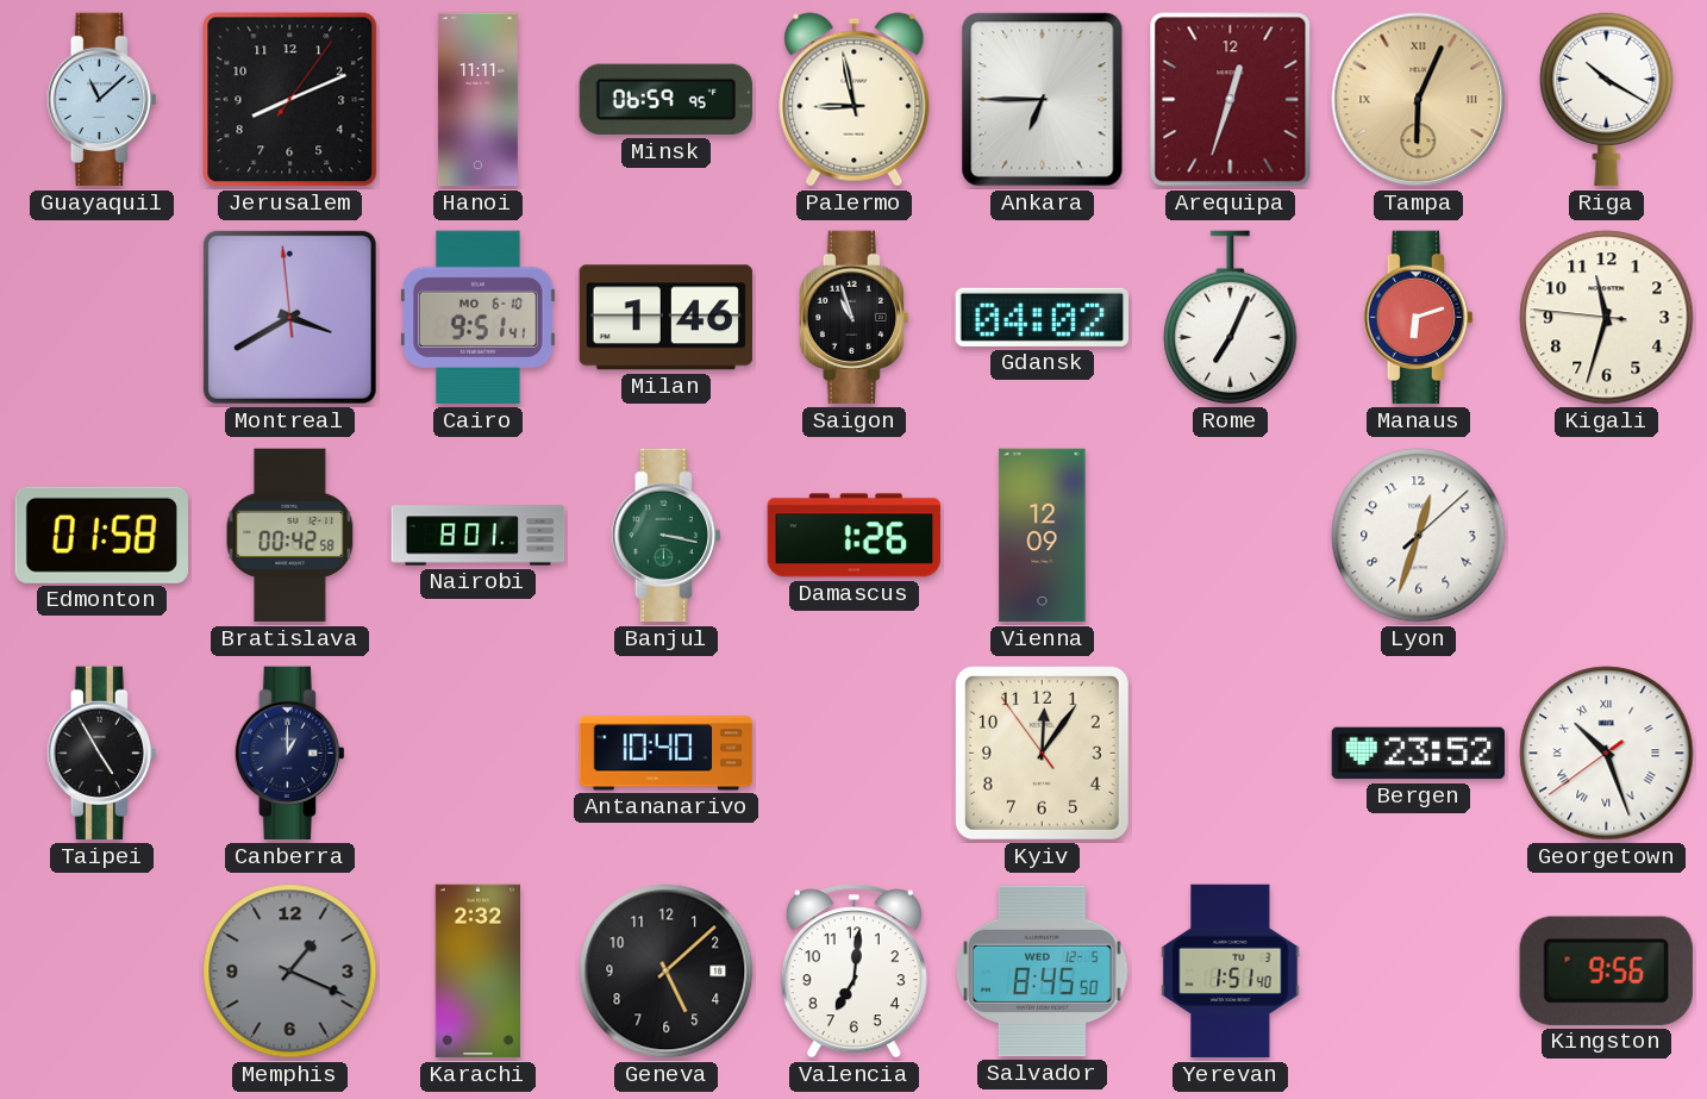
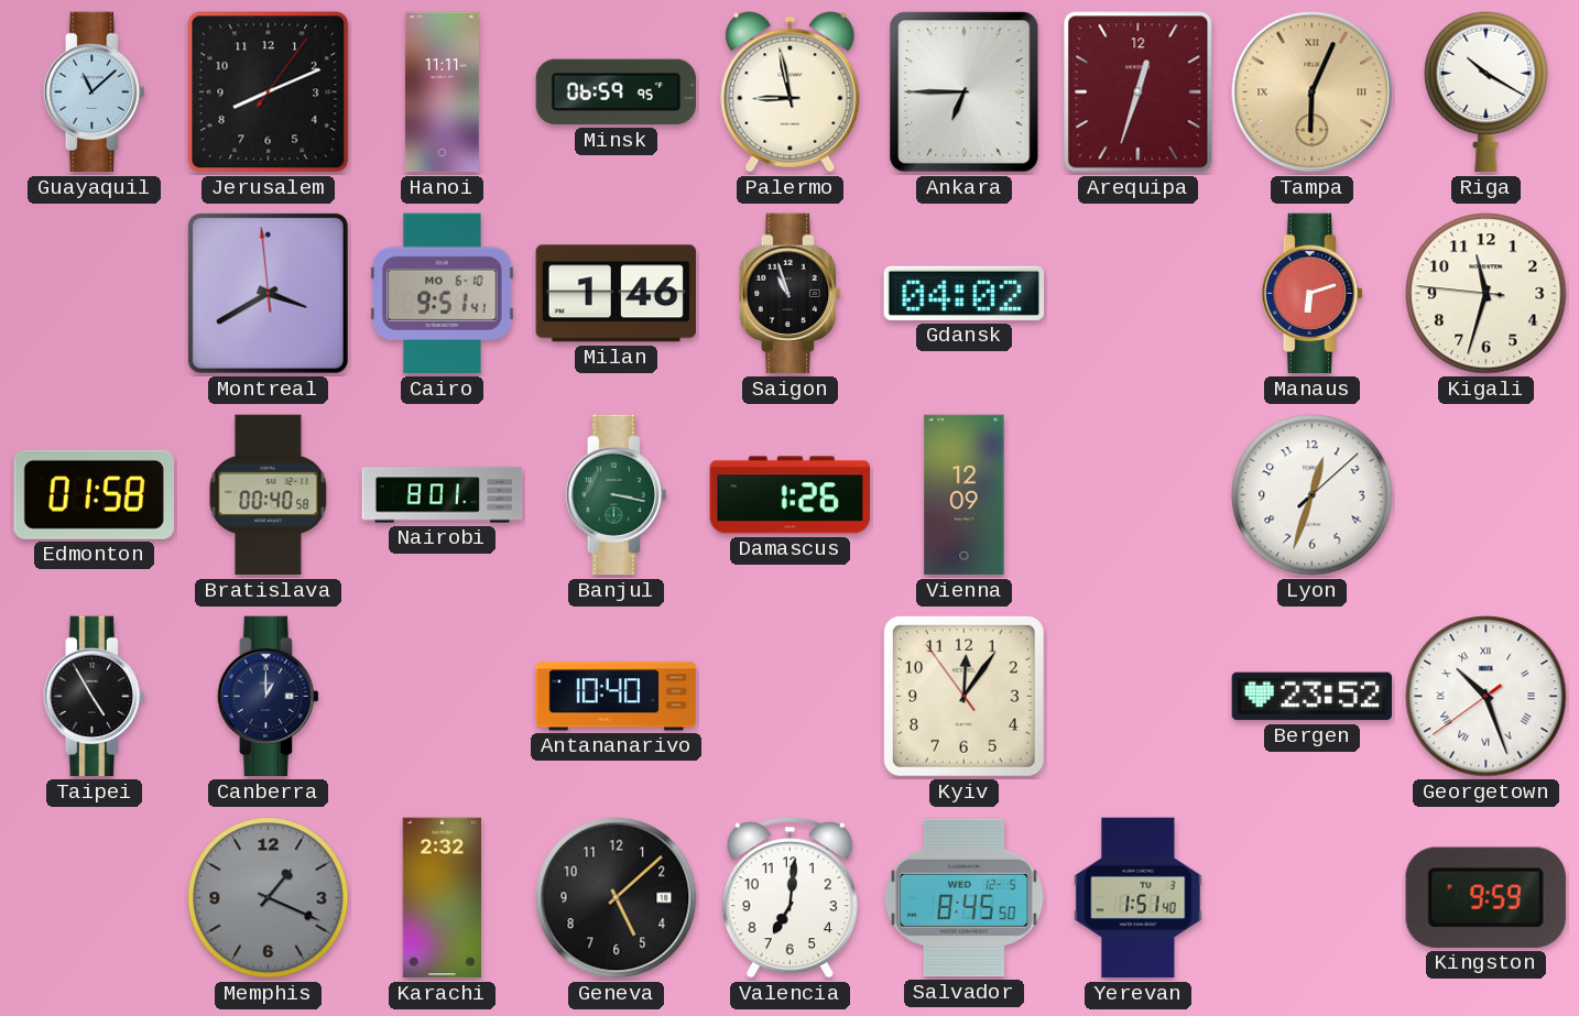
Rome: 7:04 -> none
Bratislava: 00:42 -> 00:40
Kingston: 9:56 -> 9:59
